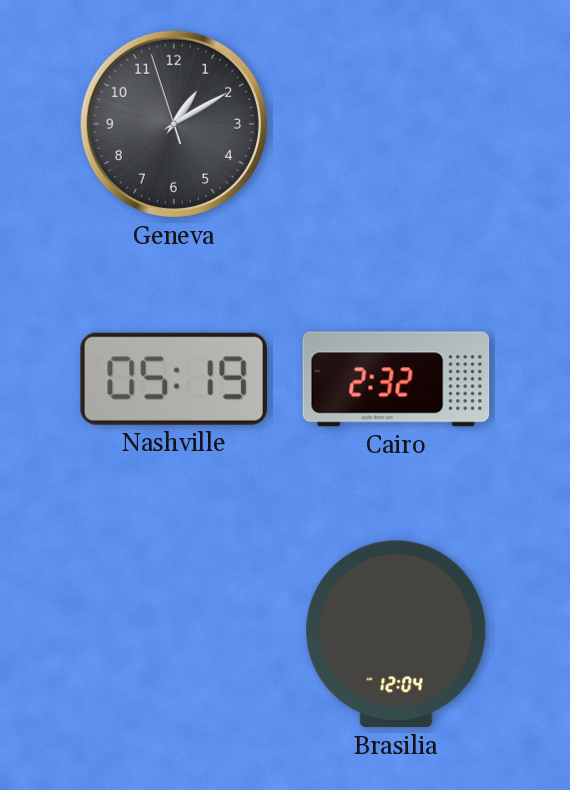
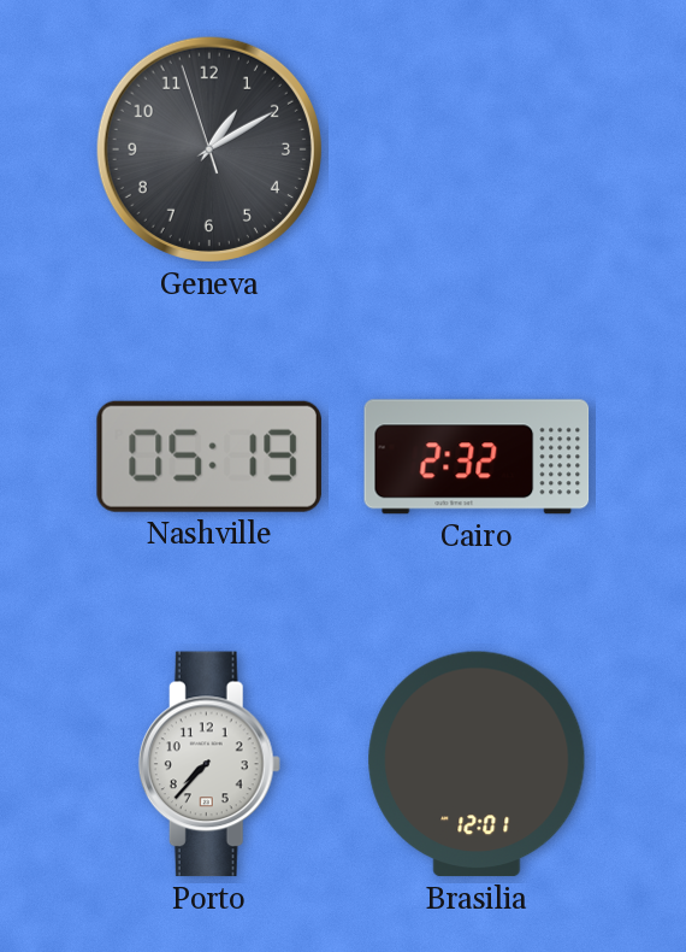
Porto: none -> 7:37
Brasilia: 12:04 -> 12:01
